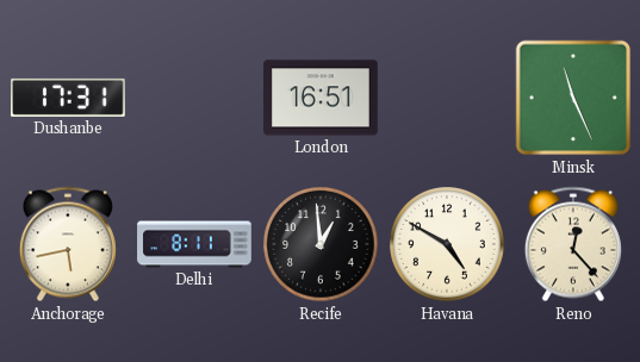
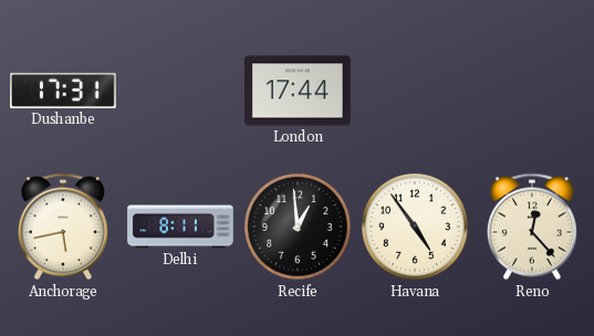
London: 16:51 -> 17:44
Minsk: 11:26 -> none
Havana: 4:50 -> 4:54
